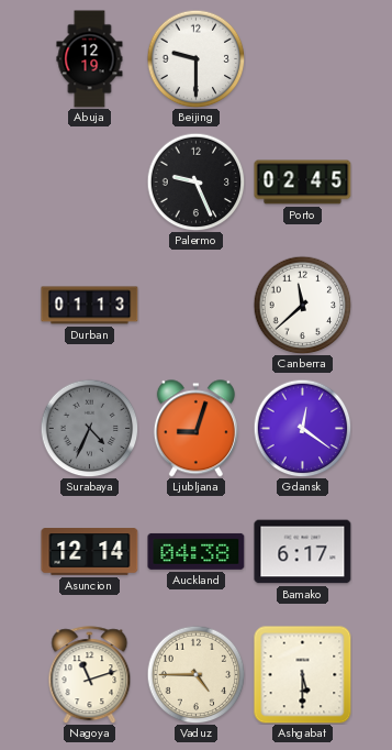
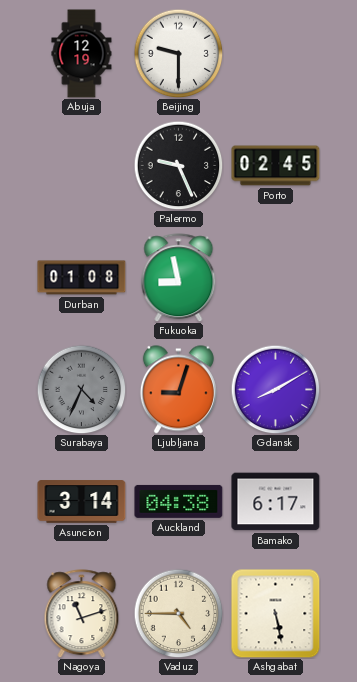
Durban: 01:13 -> 01:08
Fukuoka: none -> 8:58
Canberra: 11:38 -> none
Gdansk: 12:21 -> 8:10
Asuncion: 12:14 -> 3:14
Ashgabat: 5:30 -> 5:28
